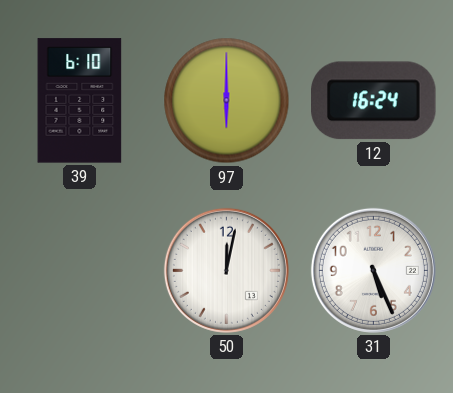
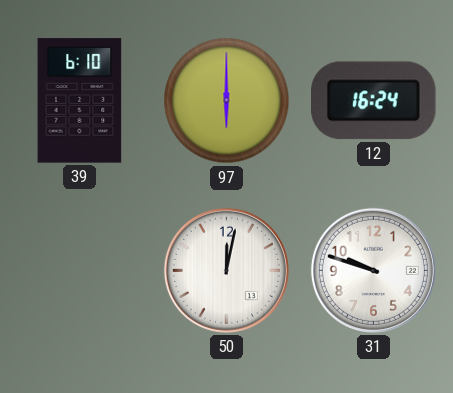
31: 5:26 -> 9:48
